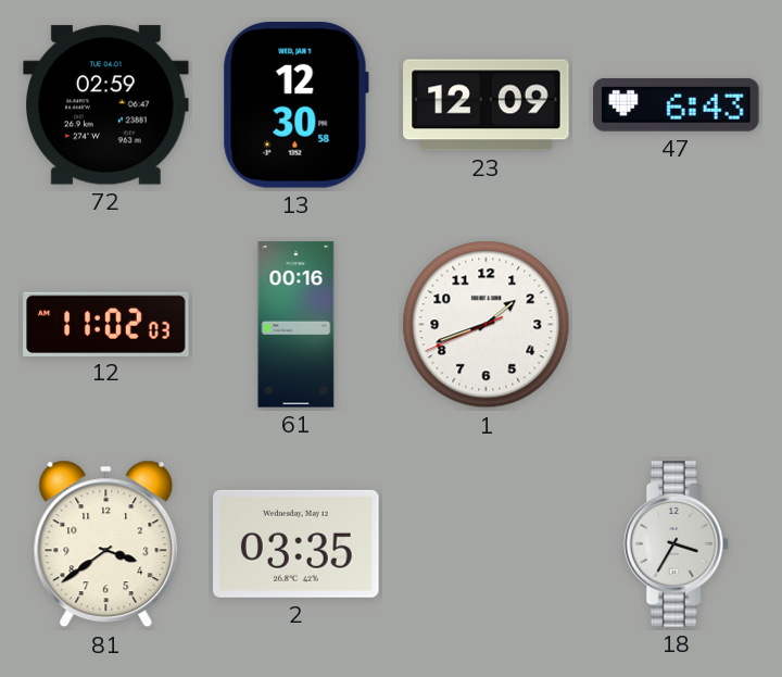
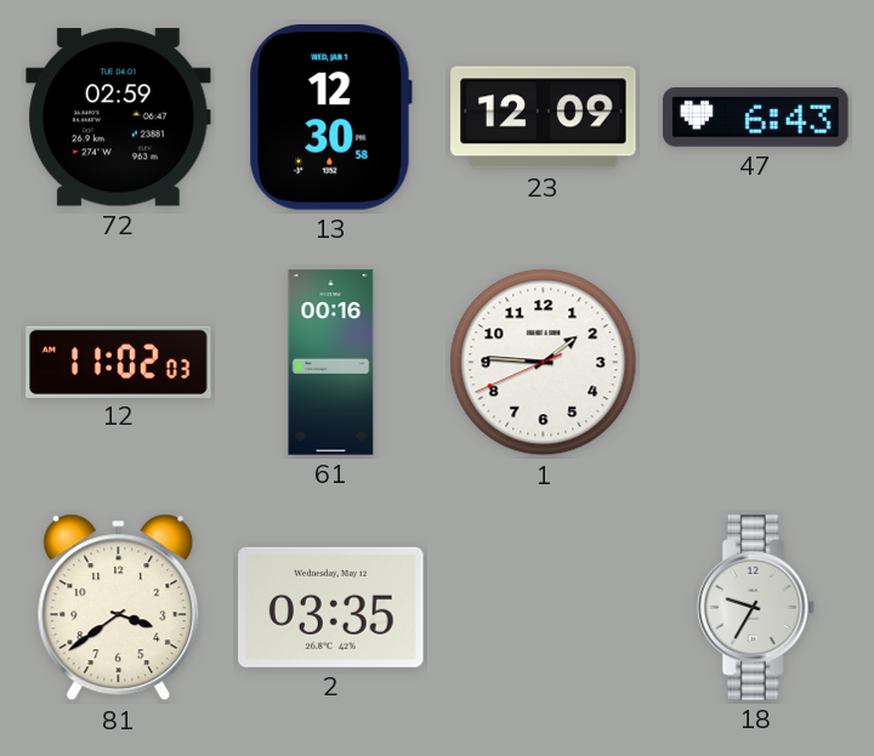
1: 1:41 -> 1:45
18: 3:35 -> 9:35
